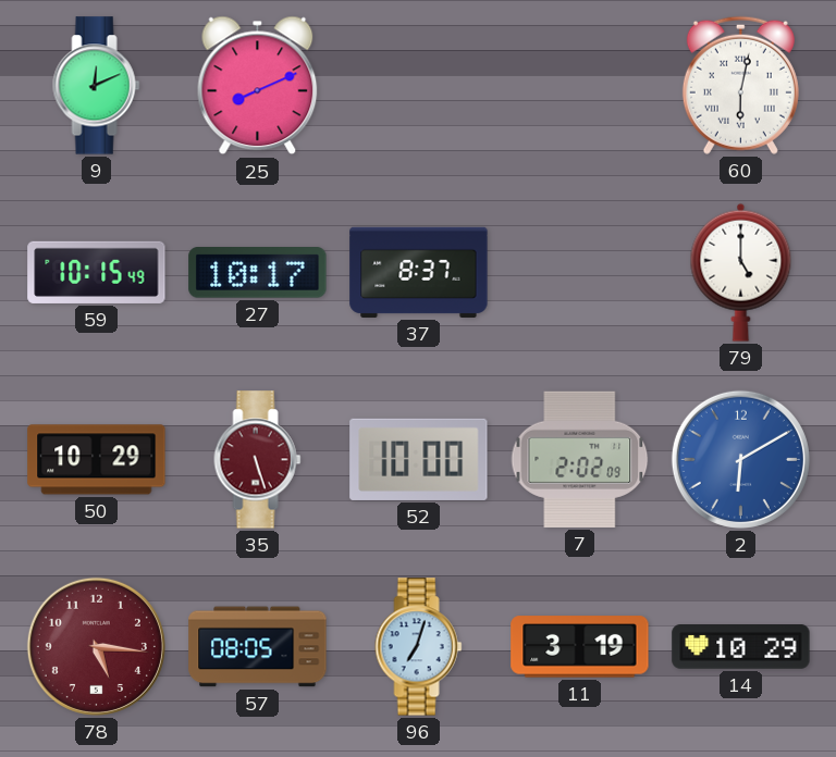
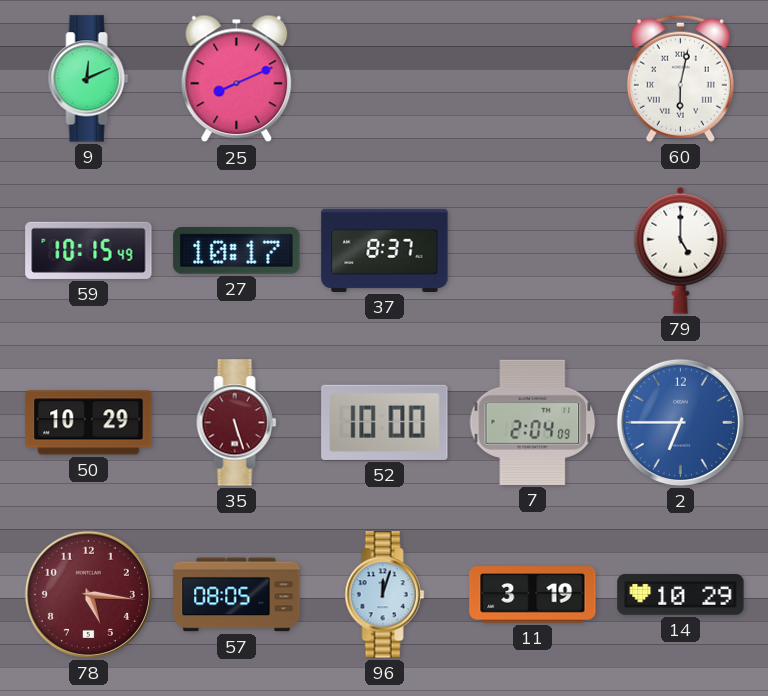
7: 2:02 -> 2:04
2: 6:10 -> 6:45
96: 7:03 -> 12:03
